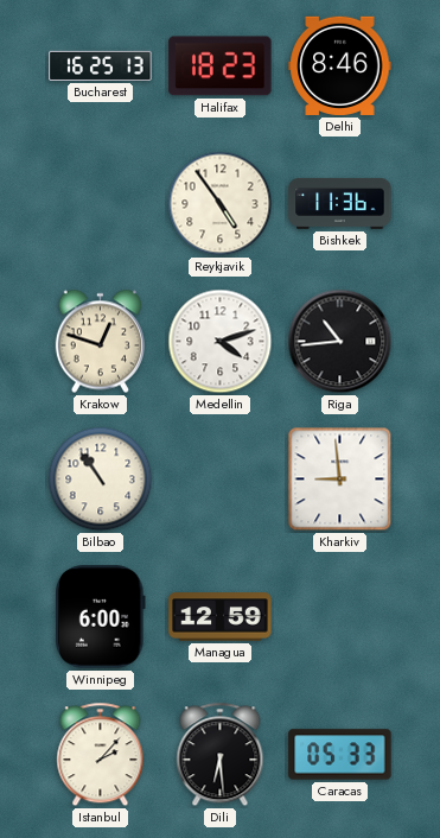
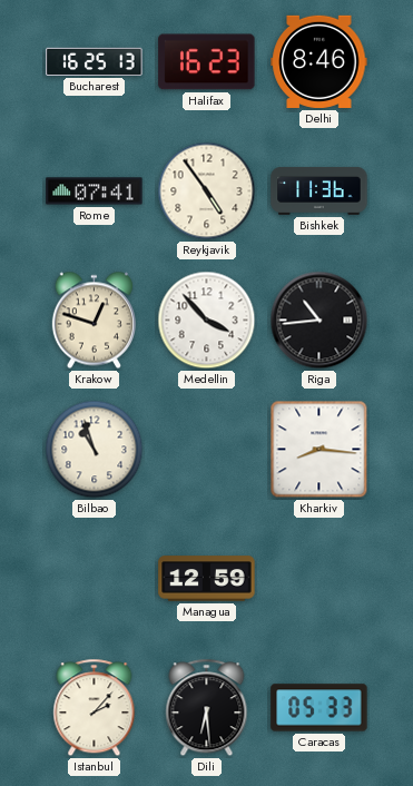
Halifax: 18:23 -> 16:23
Rome: none -> 07:41
Medellin: 4:12 -> 3:53
Bilbao: 10:54 -> 10:57
Kharkiv: 8:59 -> 8:16
Winnipeg: 6:00 -> none
